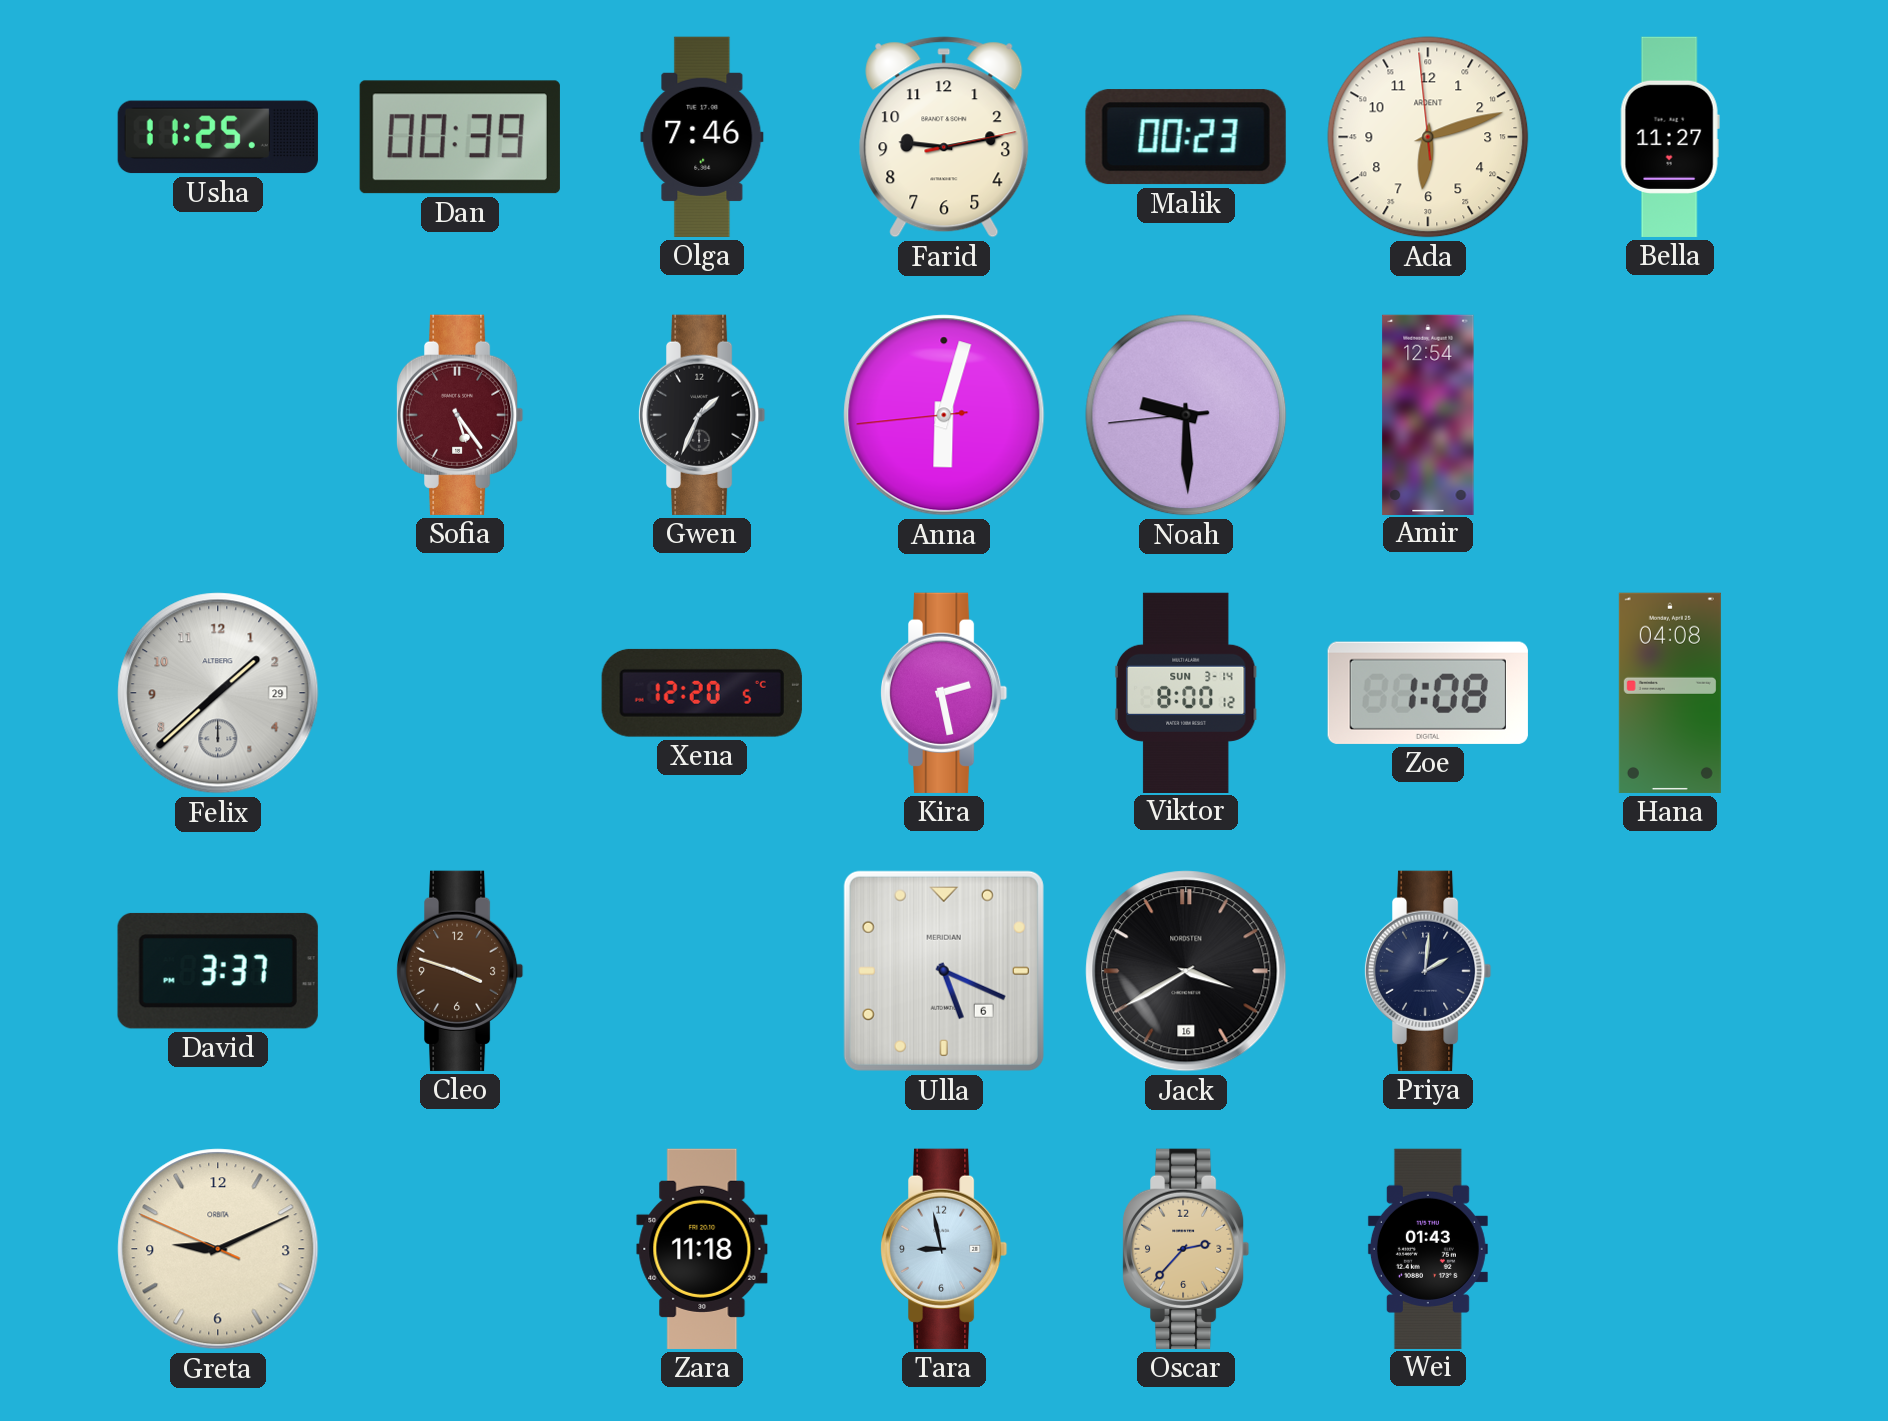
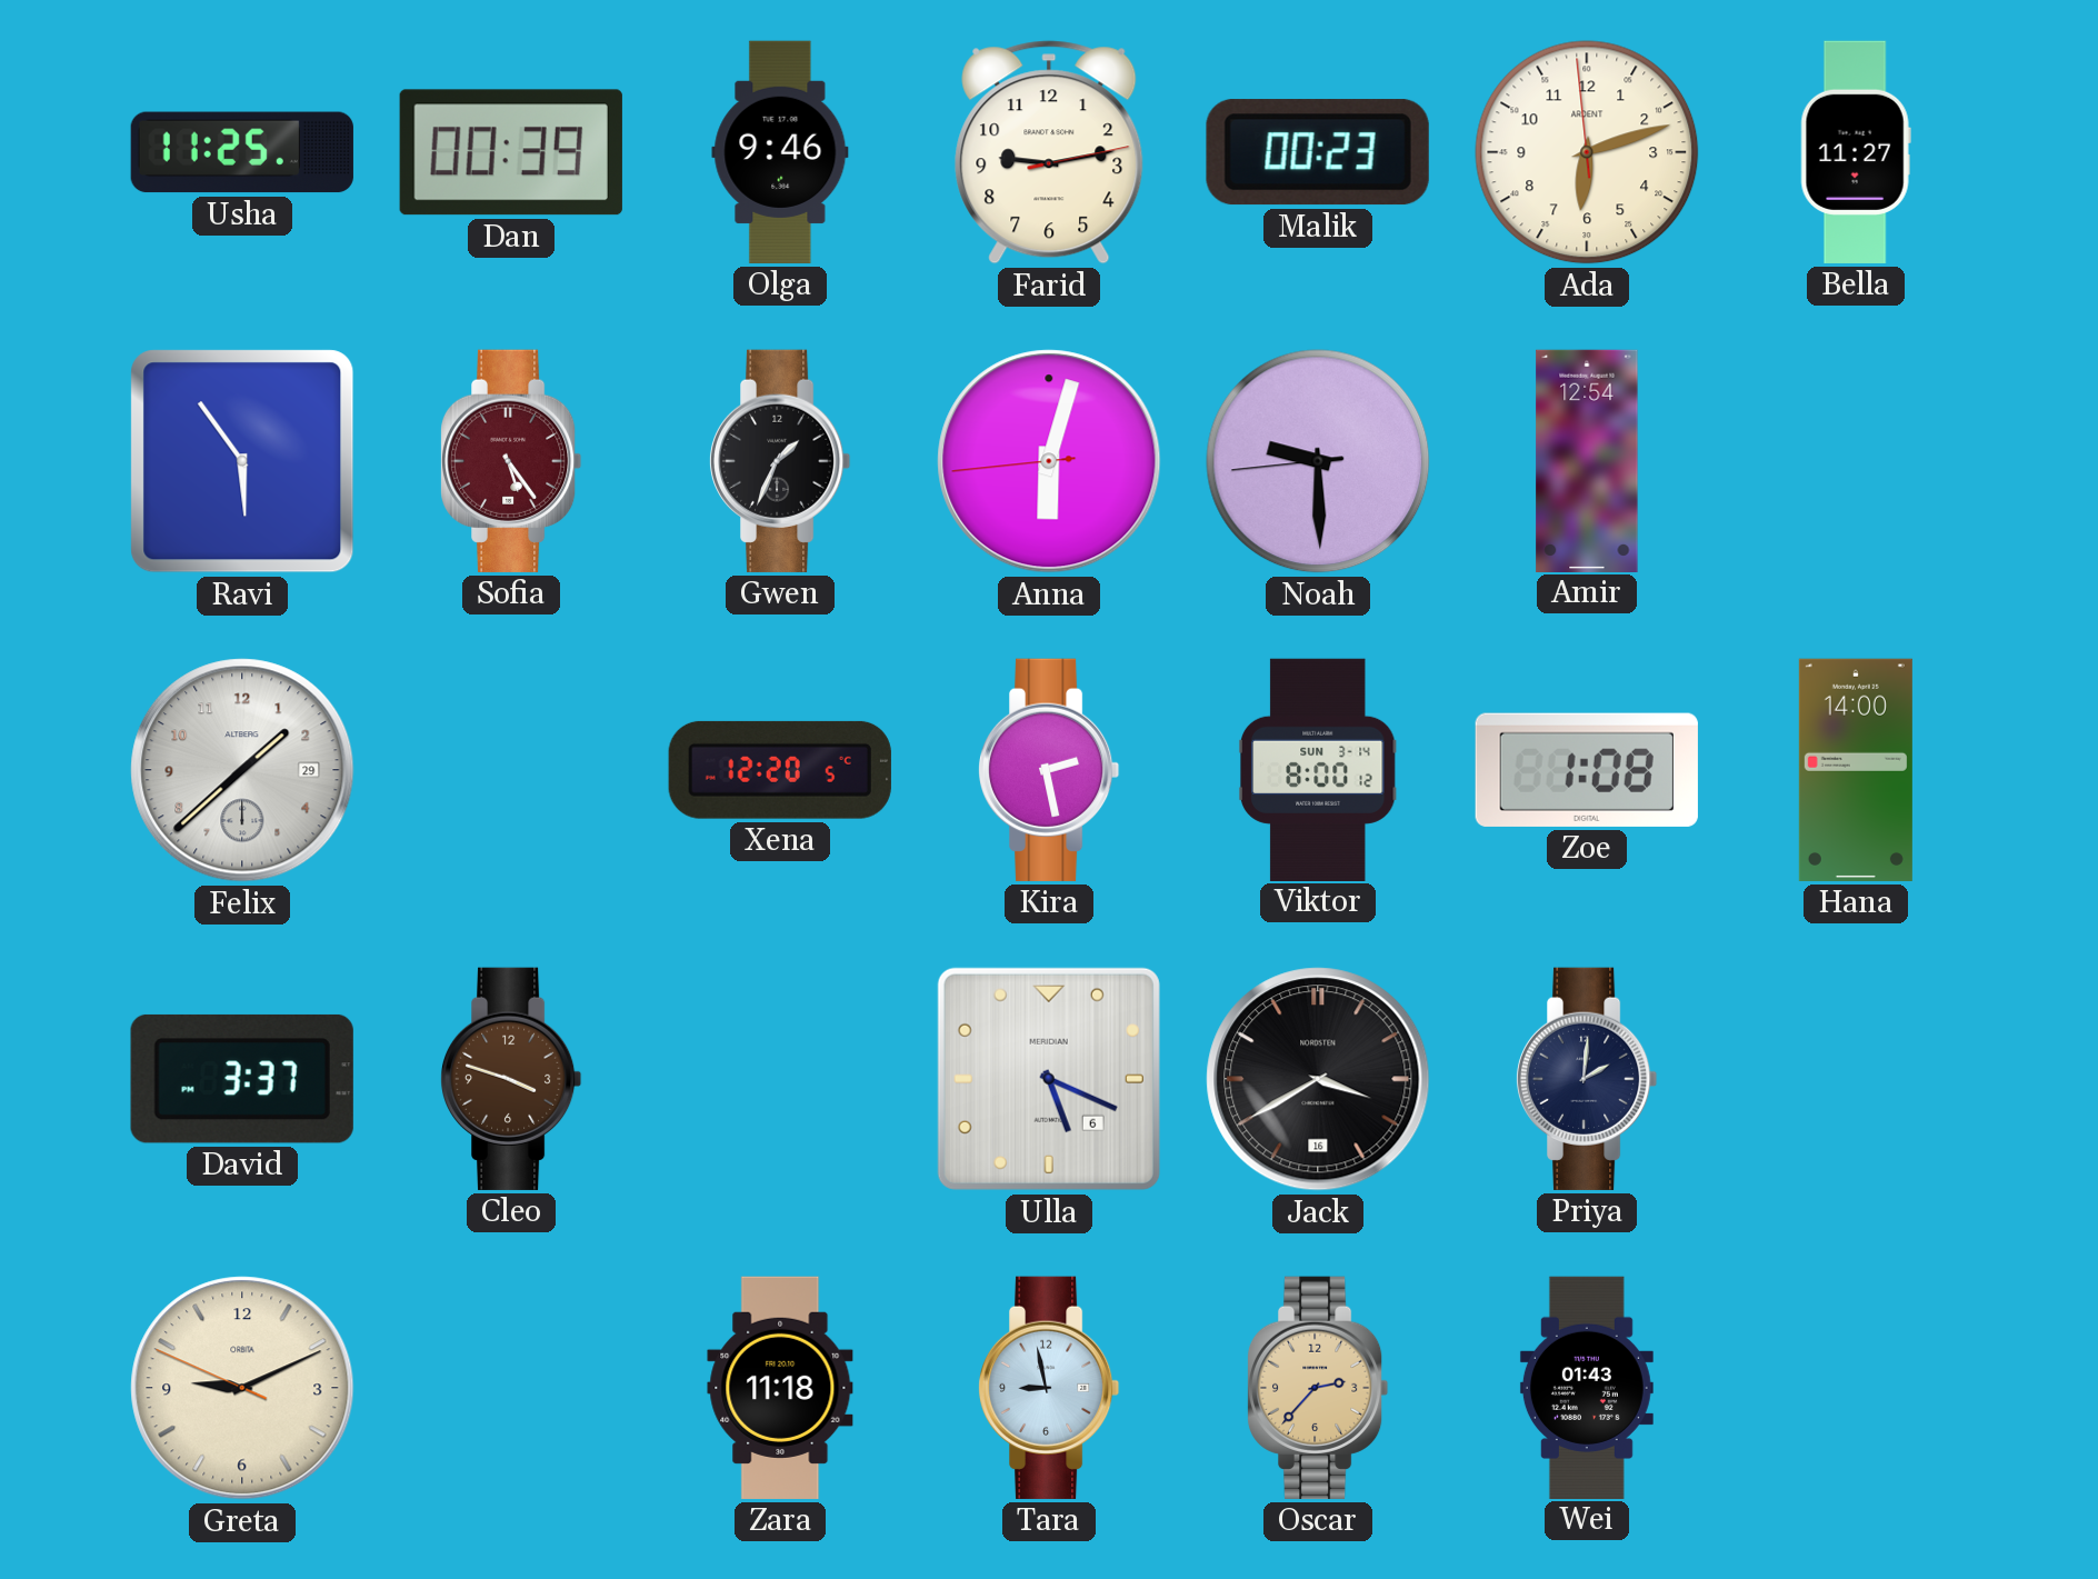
Olga: 7:46 -> 9:46
Ravi: none -> 5:54
Hana: 04:08 -> 14:00
